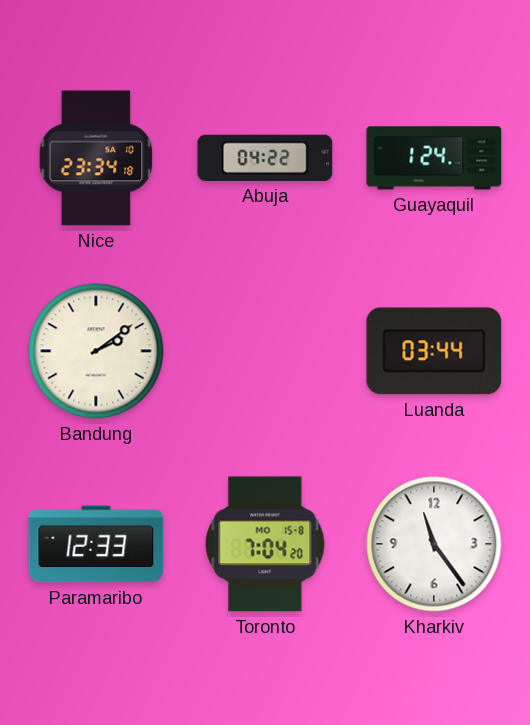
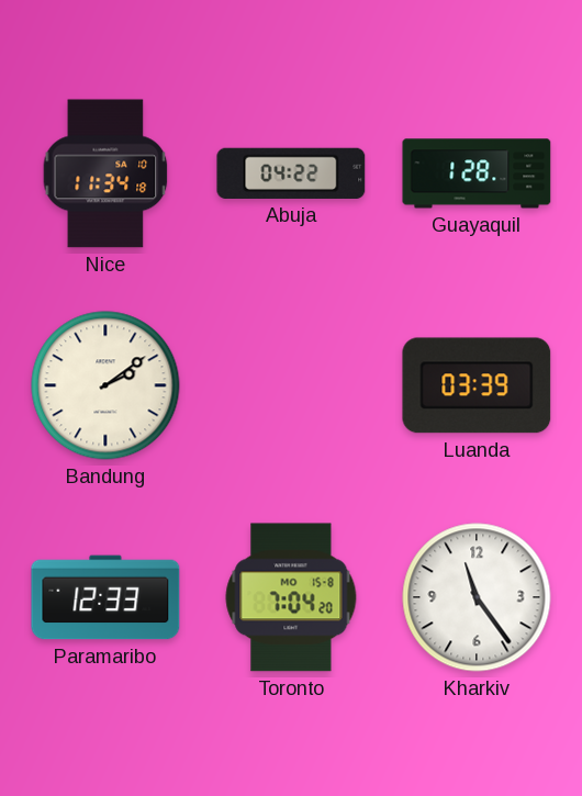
Nice: 23:34 -> 11:34
Guayaquil: 1:24 -> 1:28
Luanda: 03:44 -> 03:39
